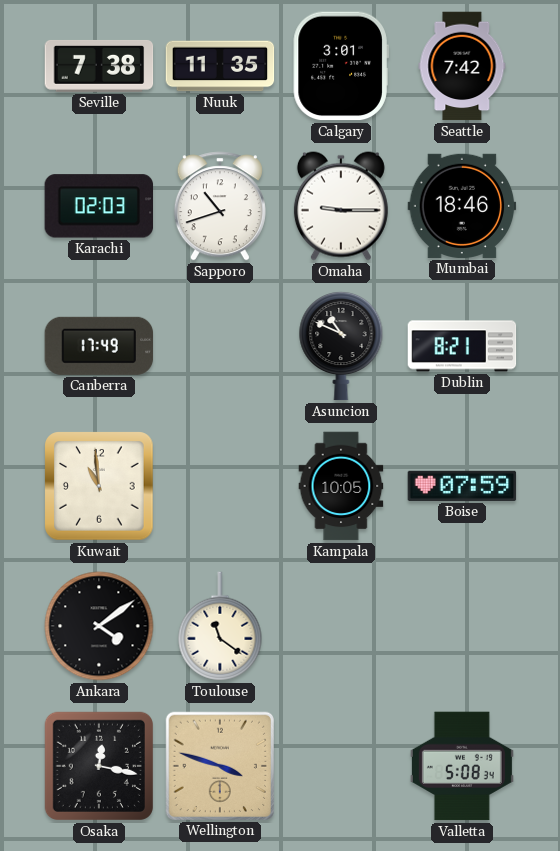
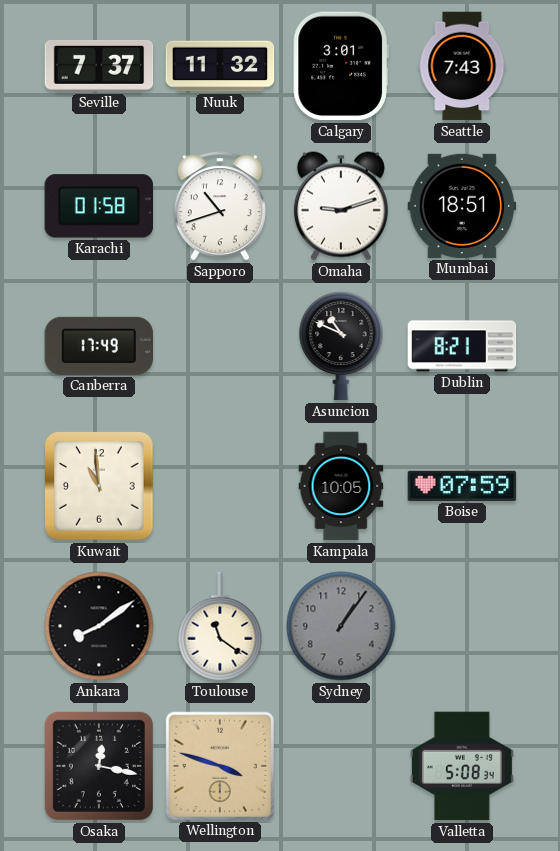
Seville: 7:38 -> 7:37
Nuuk: 11:35 -> 11:32
Seattle: 7:42 -> 7:43
Karachi: 02:03 -> 01:58
Omaha: 9:15 -> 9:12
Mumbai: 18:46 -> 18:51
Ankara: 4:09 -> 8:09
Sydney: none -> 1:06
